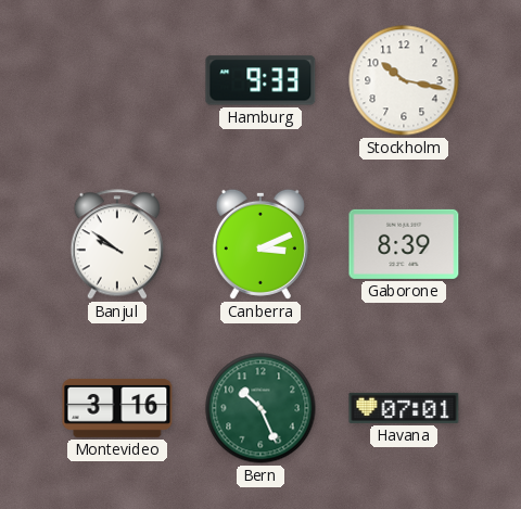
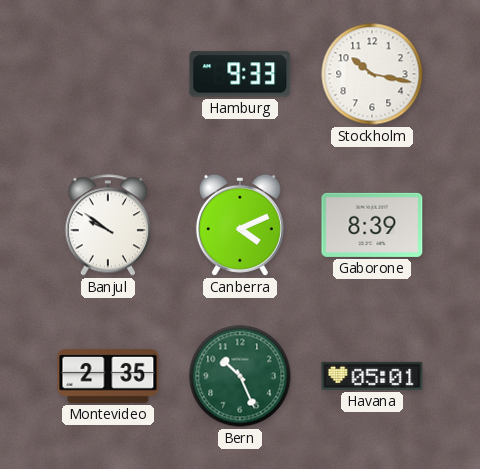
Canberra: 3:11 -> 4:11
Montevideo: 3:16 -> 2:35
Havana: 07:01 -> 05:01
